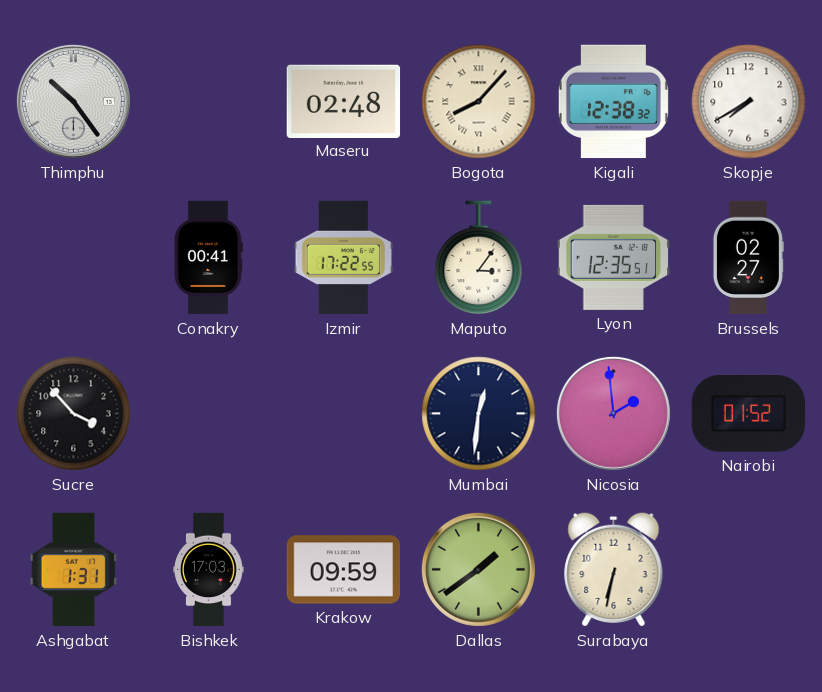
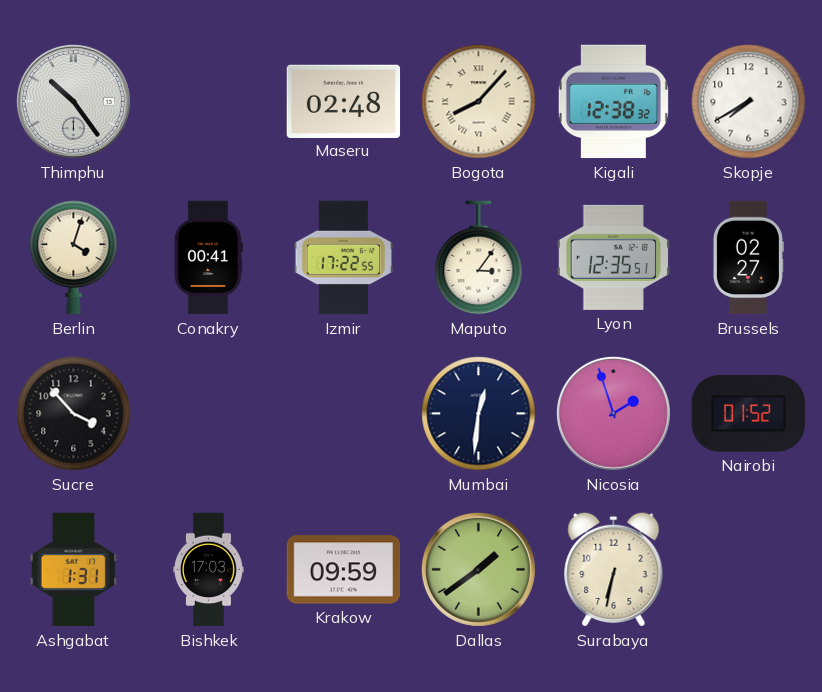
Berlin: none -> 4:03
Nicosia: 1:59 -> 1:57
